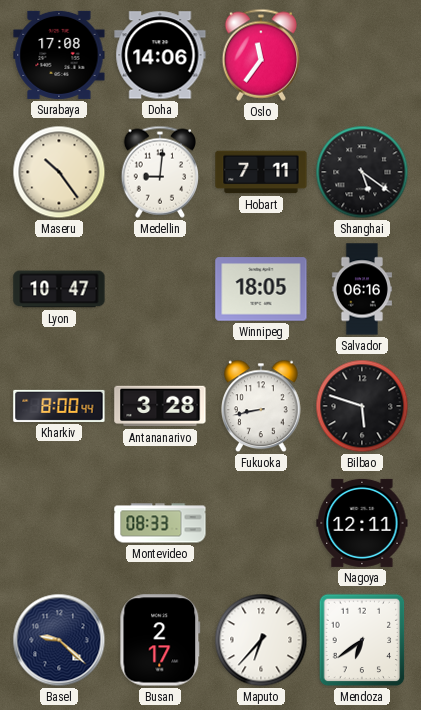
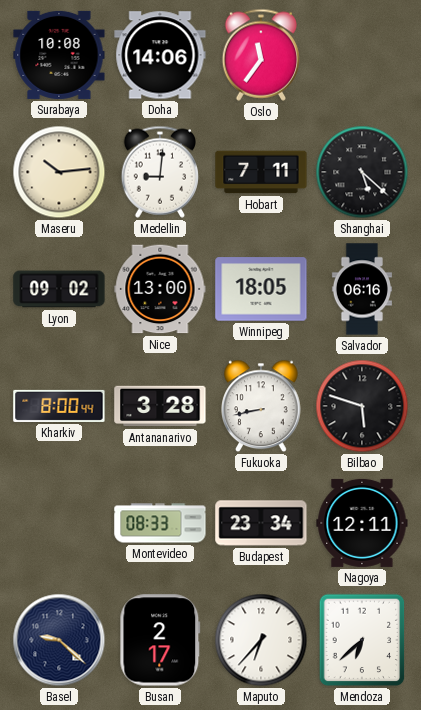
Surabaya: 17:08 -> 10:08
Maseru: 10:24 -> 10:14
Shanghai: 5:21 -> 5:22
Lyon: 10:47 -> 09:02
Nice: none -> 13:00
Budapest: none -> 23:34
Mendoza: 6:39 -> 6:38
